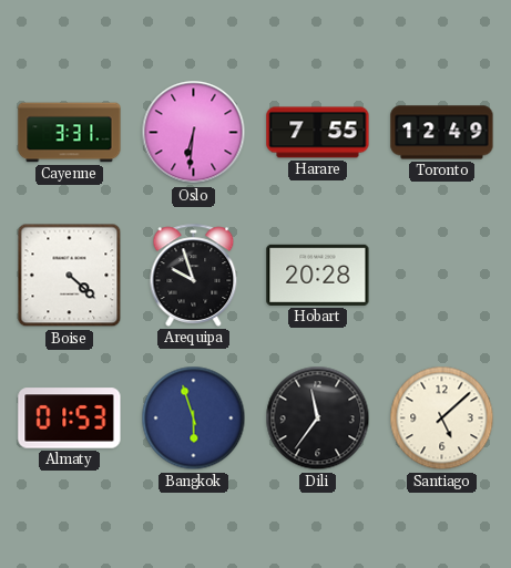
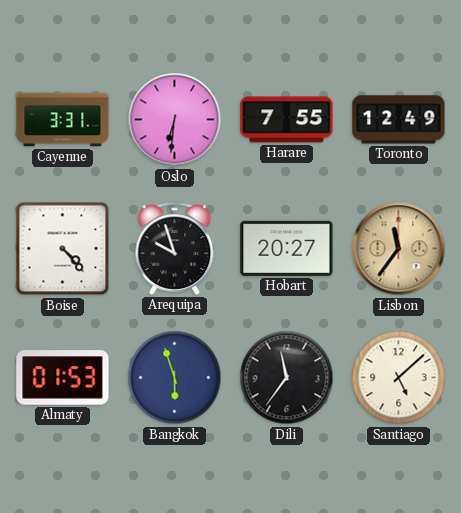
Boise: 4:22 -> 4:23
Hobart: 20:28 -> 20:27
Lisbon: none -> 11:36
